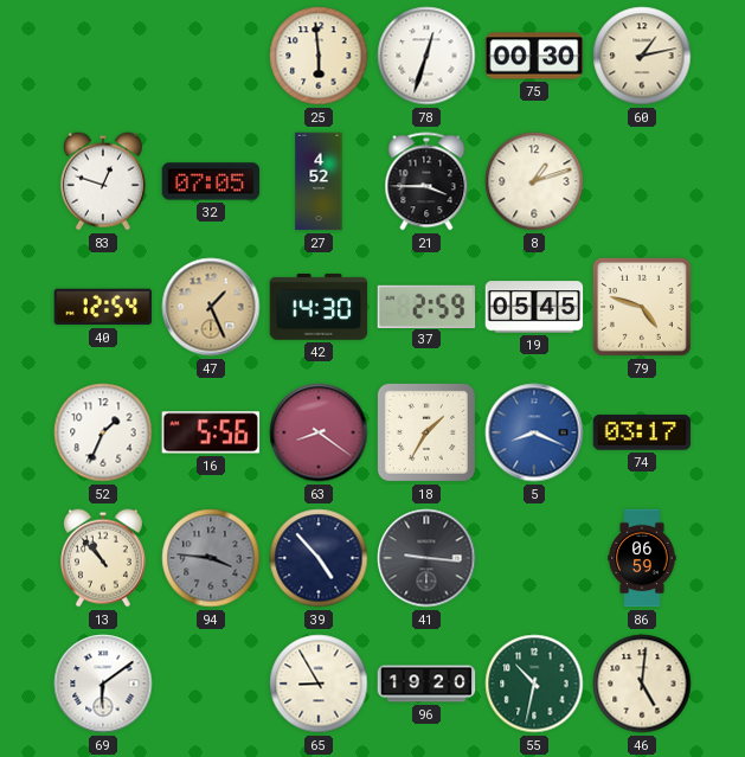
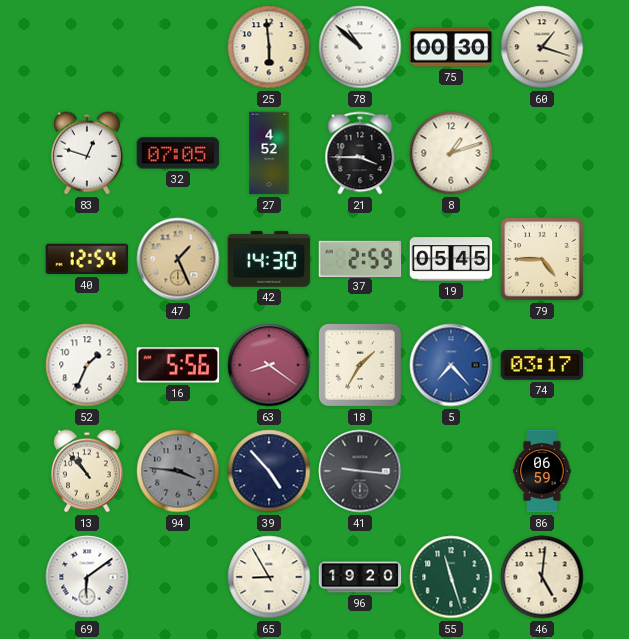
78: 12:33 -> 10:52
60: 1:13 -> 1:18
79: 4:48 -> 4:45
5: 8:19 -> 7:23
55: 10:32 -> 11:27
